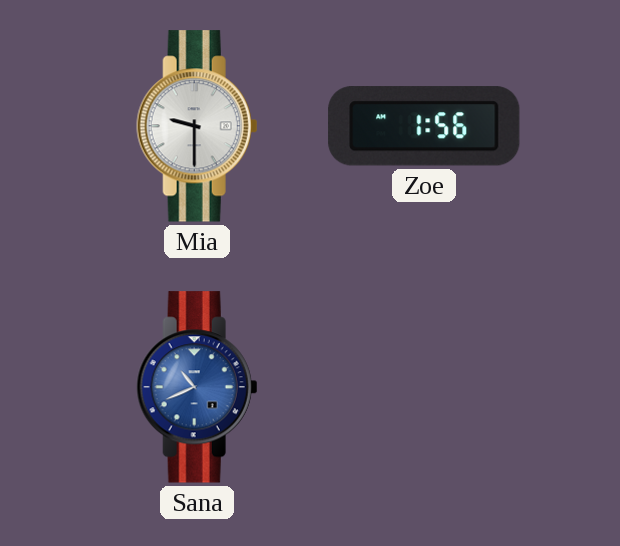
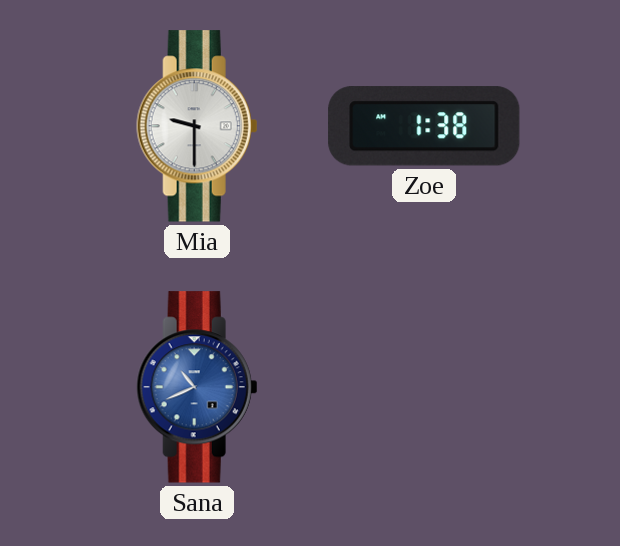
Zoe: 1:56 -> 1:38
